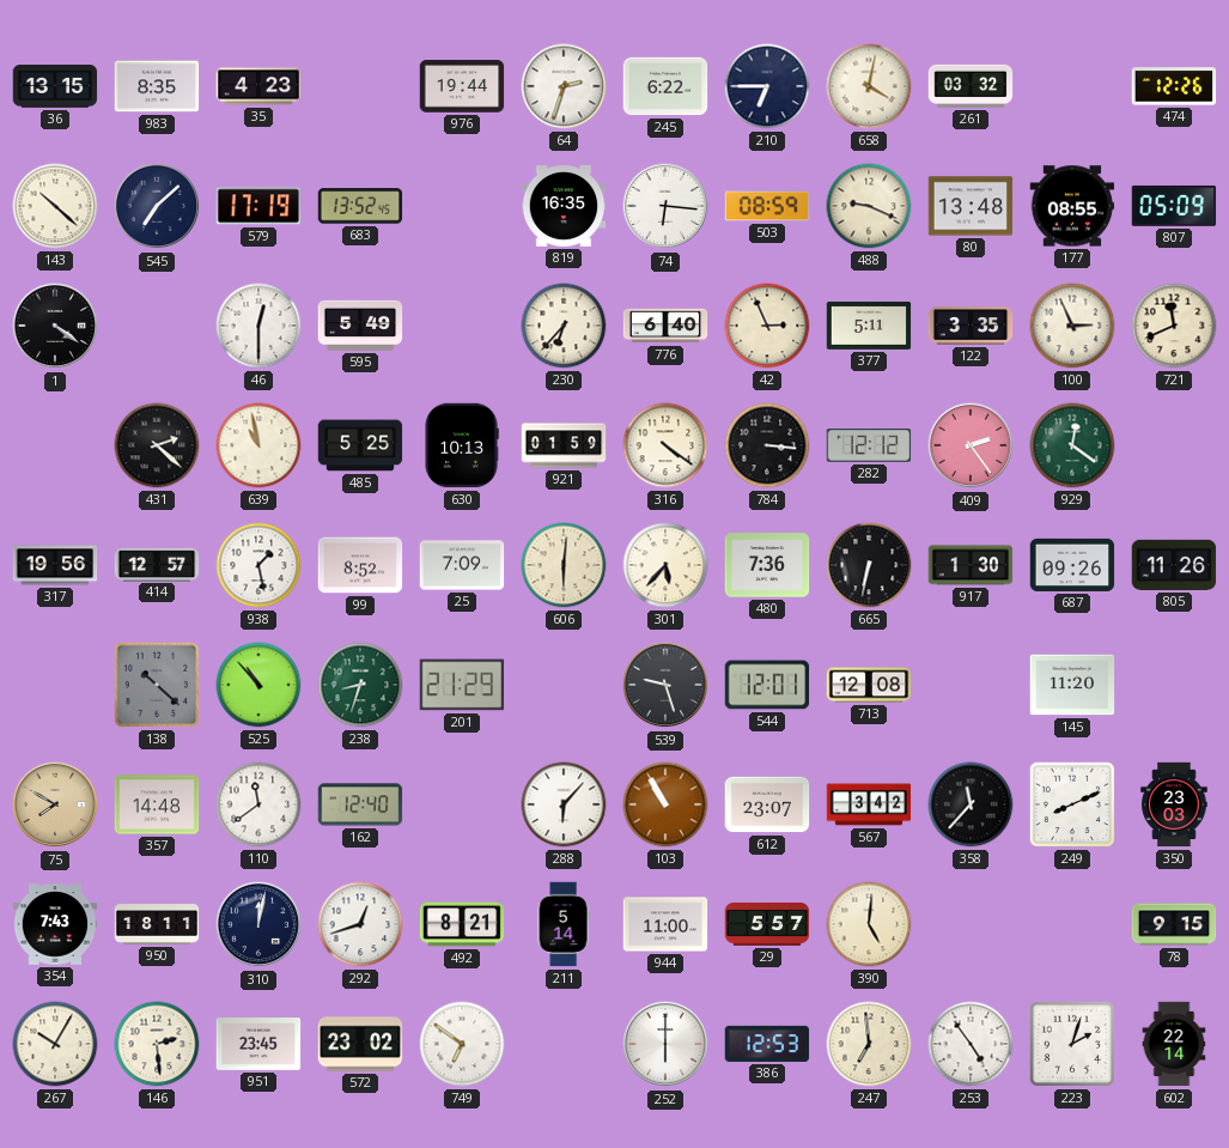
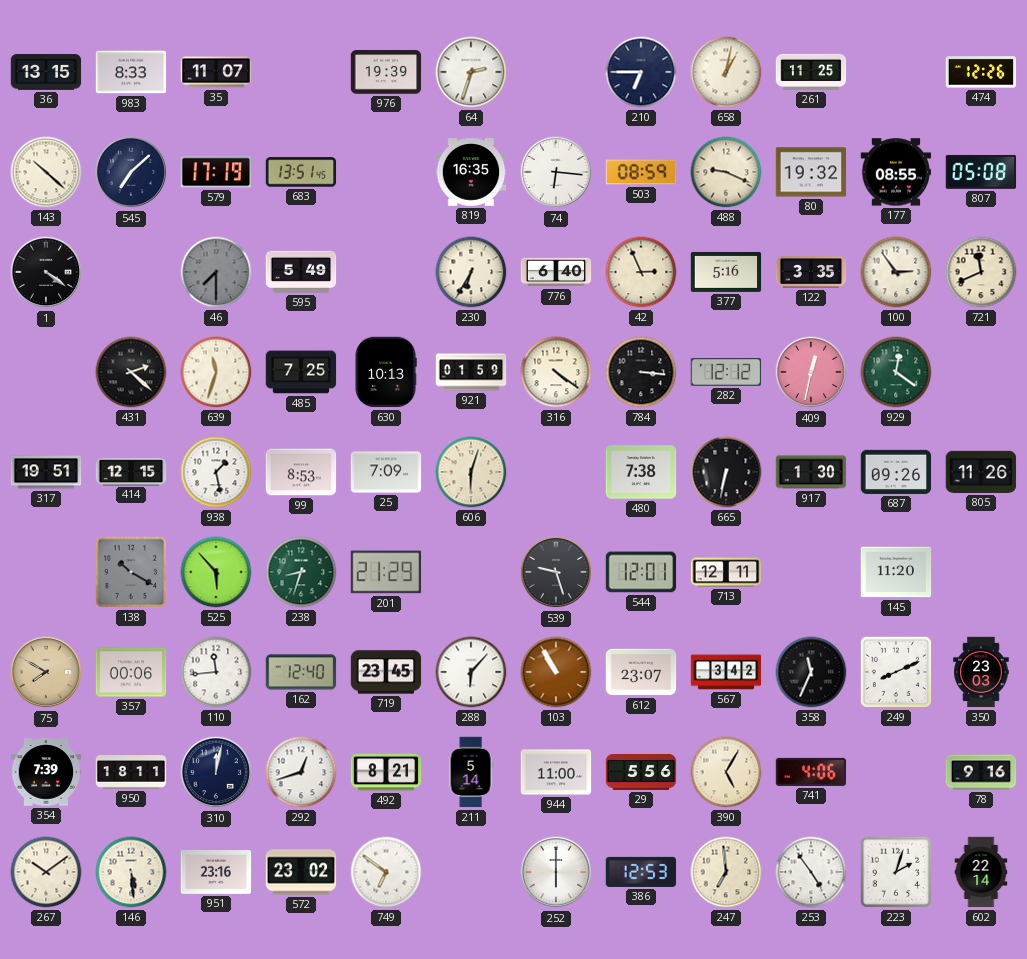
983: 8:35 -> 8:33
35: 4:23 -> 11:07
976: 19:44 -> 19:39
245: 6:22 -> none
658: 4:02 -> 1:02
261: 03:32 -> 11:25
683: 13:52 -> 13:51
80: 13:48 -> 19:32
807: 05:09 -> 05:08
46: 12:30 -> 7:30
46 dial: white -> grey
230: 6:37 -> 6:35
377: 5:11 -> 5:16
100: 2:56 -> 2:54
639: 10:58 -> 11:33
485: 5:25 -> 7:25
409: 2:24 -> 12:32
317: 19:56 -> 19:51
414: 12:57 -> 12:15
99: 8:52 -> 8:53
606: 6:01 -> 6:03
301: 5:37 -> none
480: 7:36 -> 7:38
138: 10:22 -> 10:20
525: 10:53 -> 5:53
713: 12:08 -> 12:11
357: 14:48 -> 00:06
110: 11:39 -> 11:44
719: none -> 23:45
358: 11:37 -> 11:34
354: 7:43 -> 7:39
29: 5:57 -> 5:56
390: 5:01 -> 5:05
741: none -> 4:06
78: 9:15 -> 9:16
267: 10:05 -> 10:09
146: 2:29 -> 5:29
951: 23:45 -> 23:16
